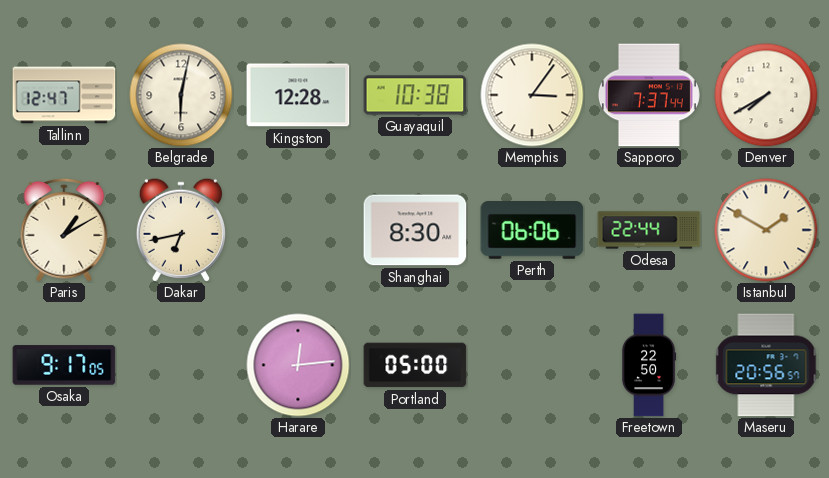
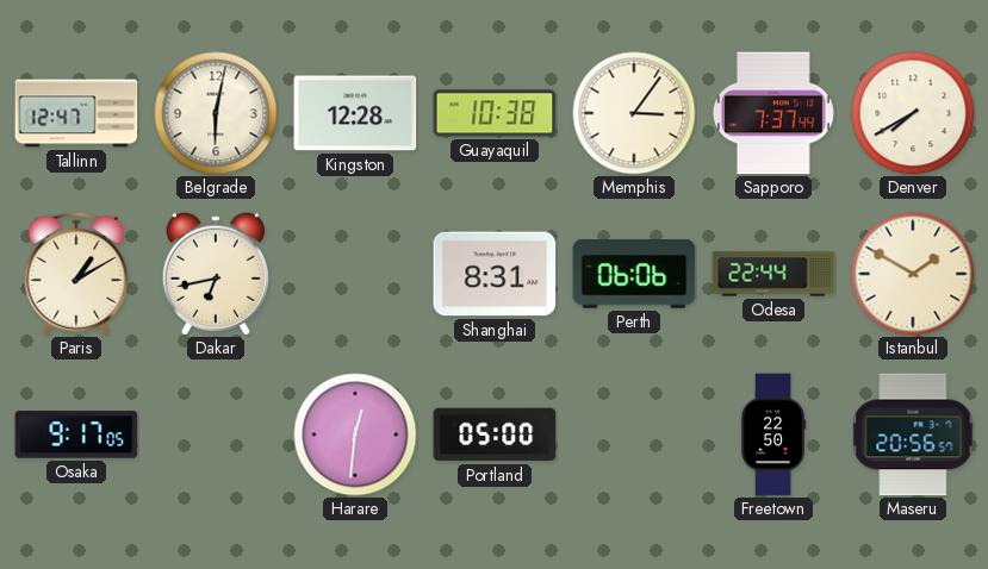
Shanghai: 8:30 -> 8:31
Harare: 12:14 -> 12:31
